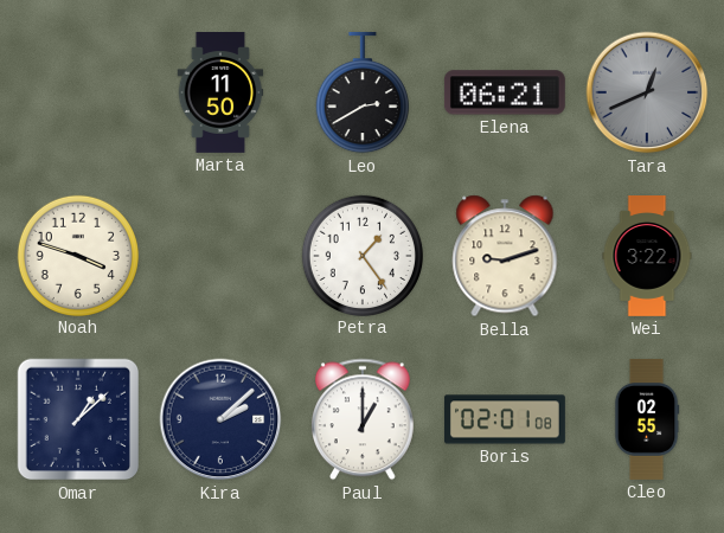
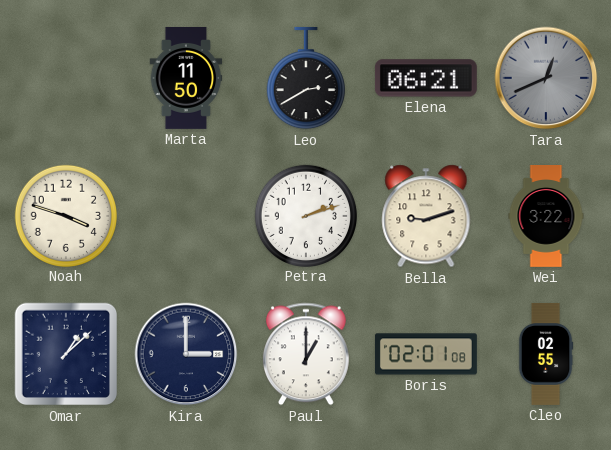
Petra: 1:24 -> 2:12
Kira: 2:08 -> 3:00
